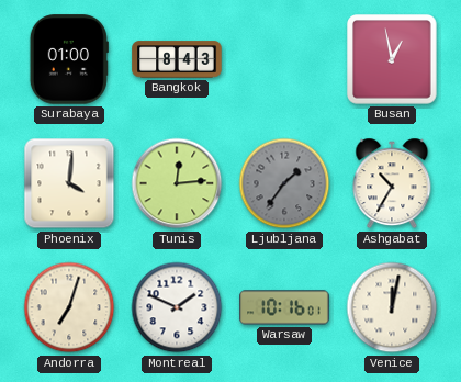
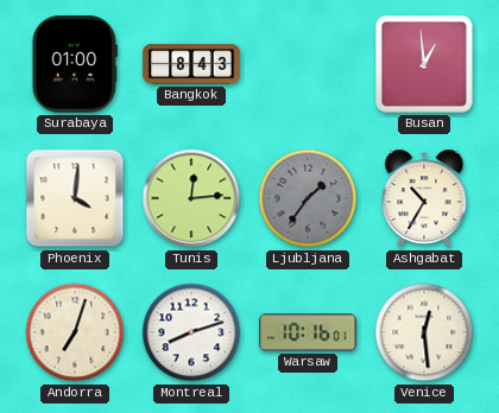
Busan: 12:58 -> 12:59
Montreal: 1:49 -> 8:12
Venice: 12:02 -> 12:29
